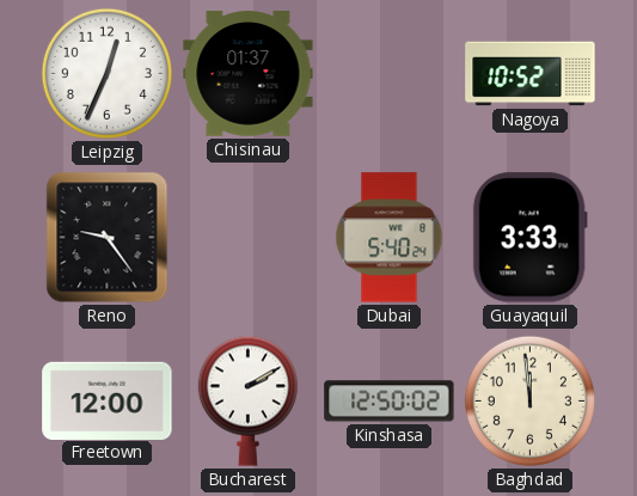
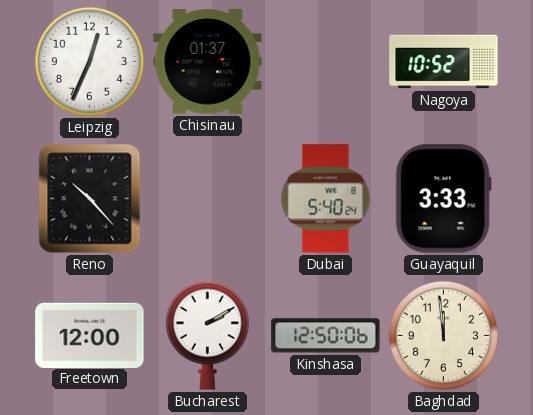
Reno: 9:24 -> 10:23
Kinshasa: 12:50:02 -> 12:50:06
